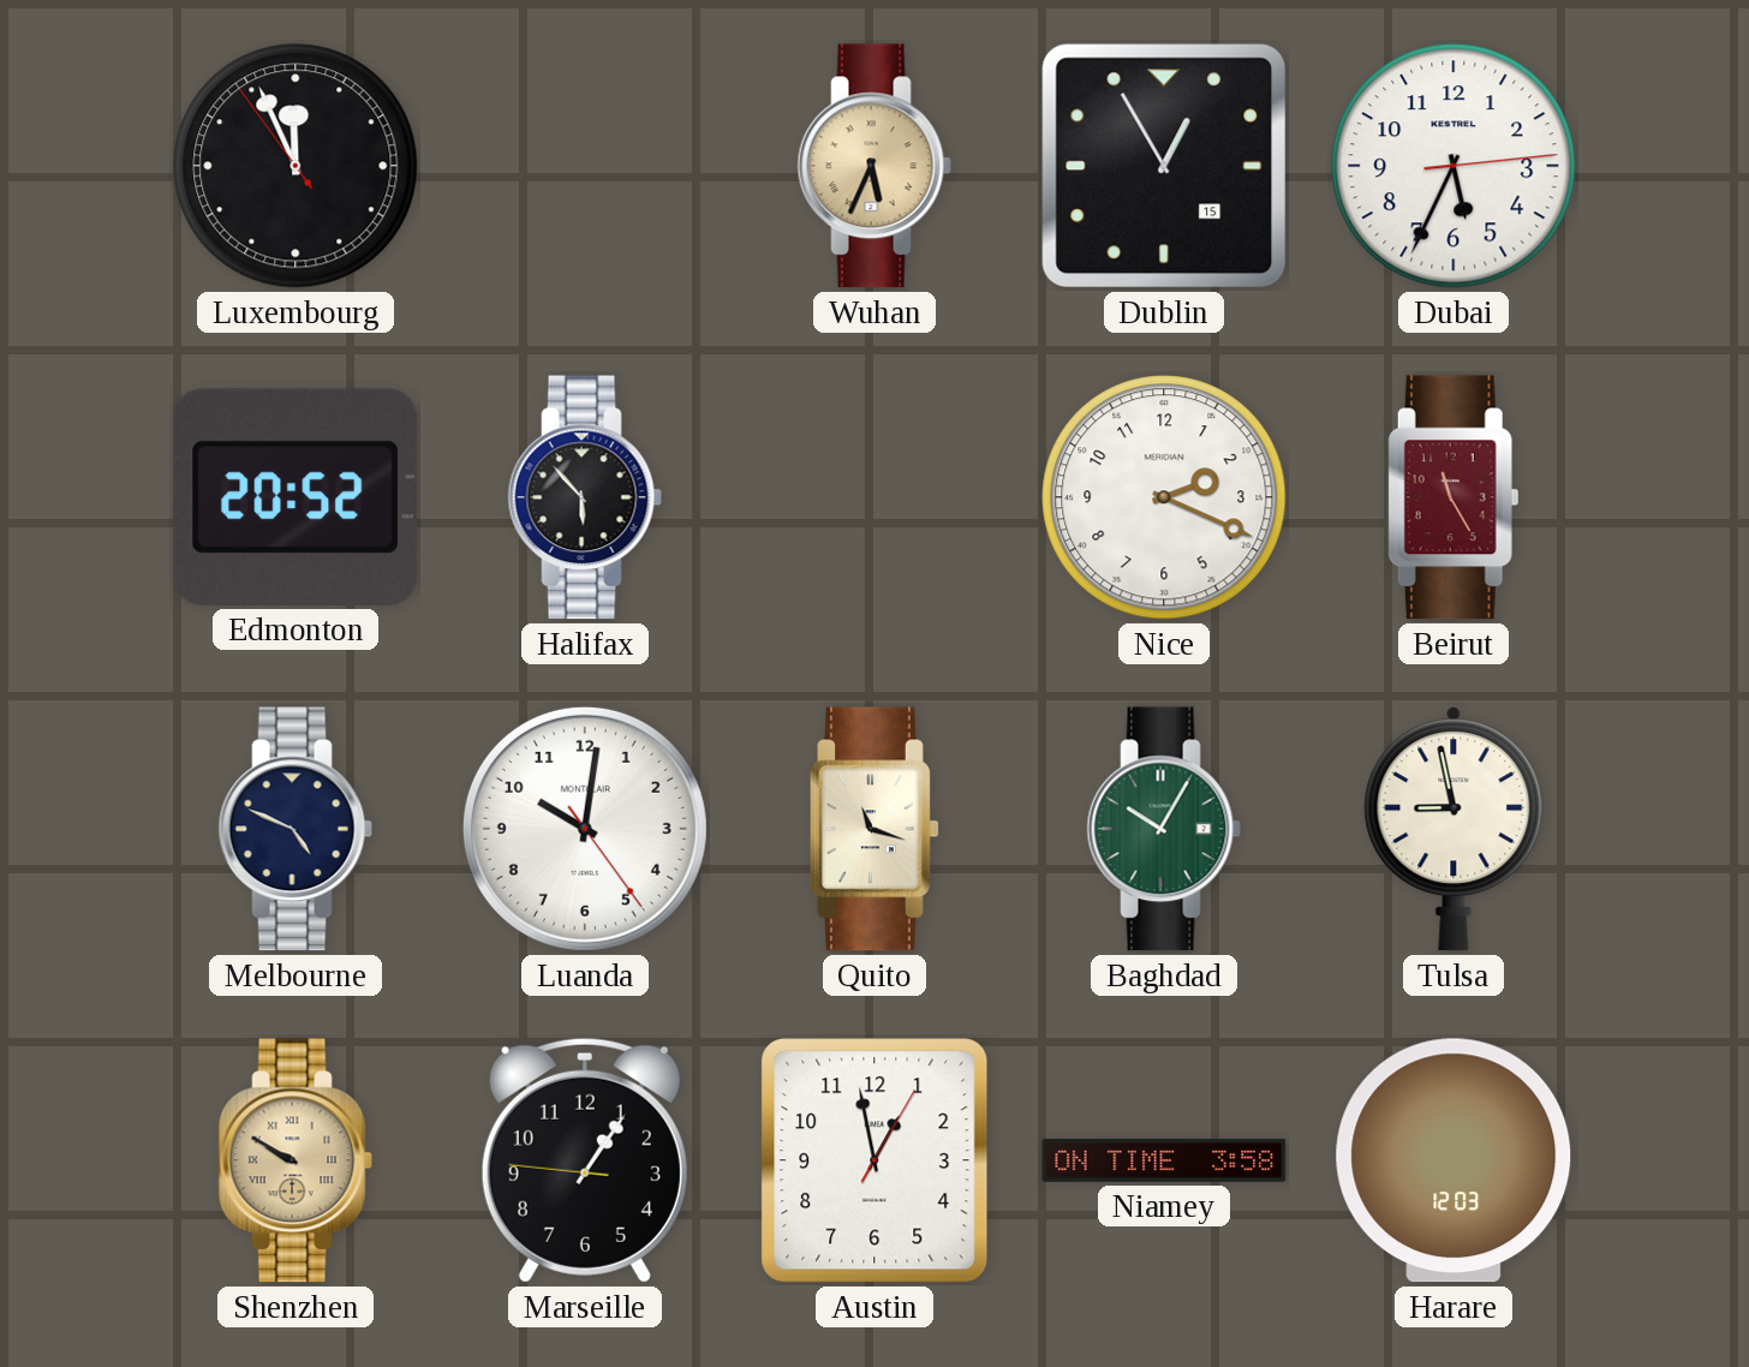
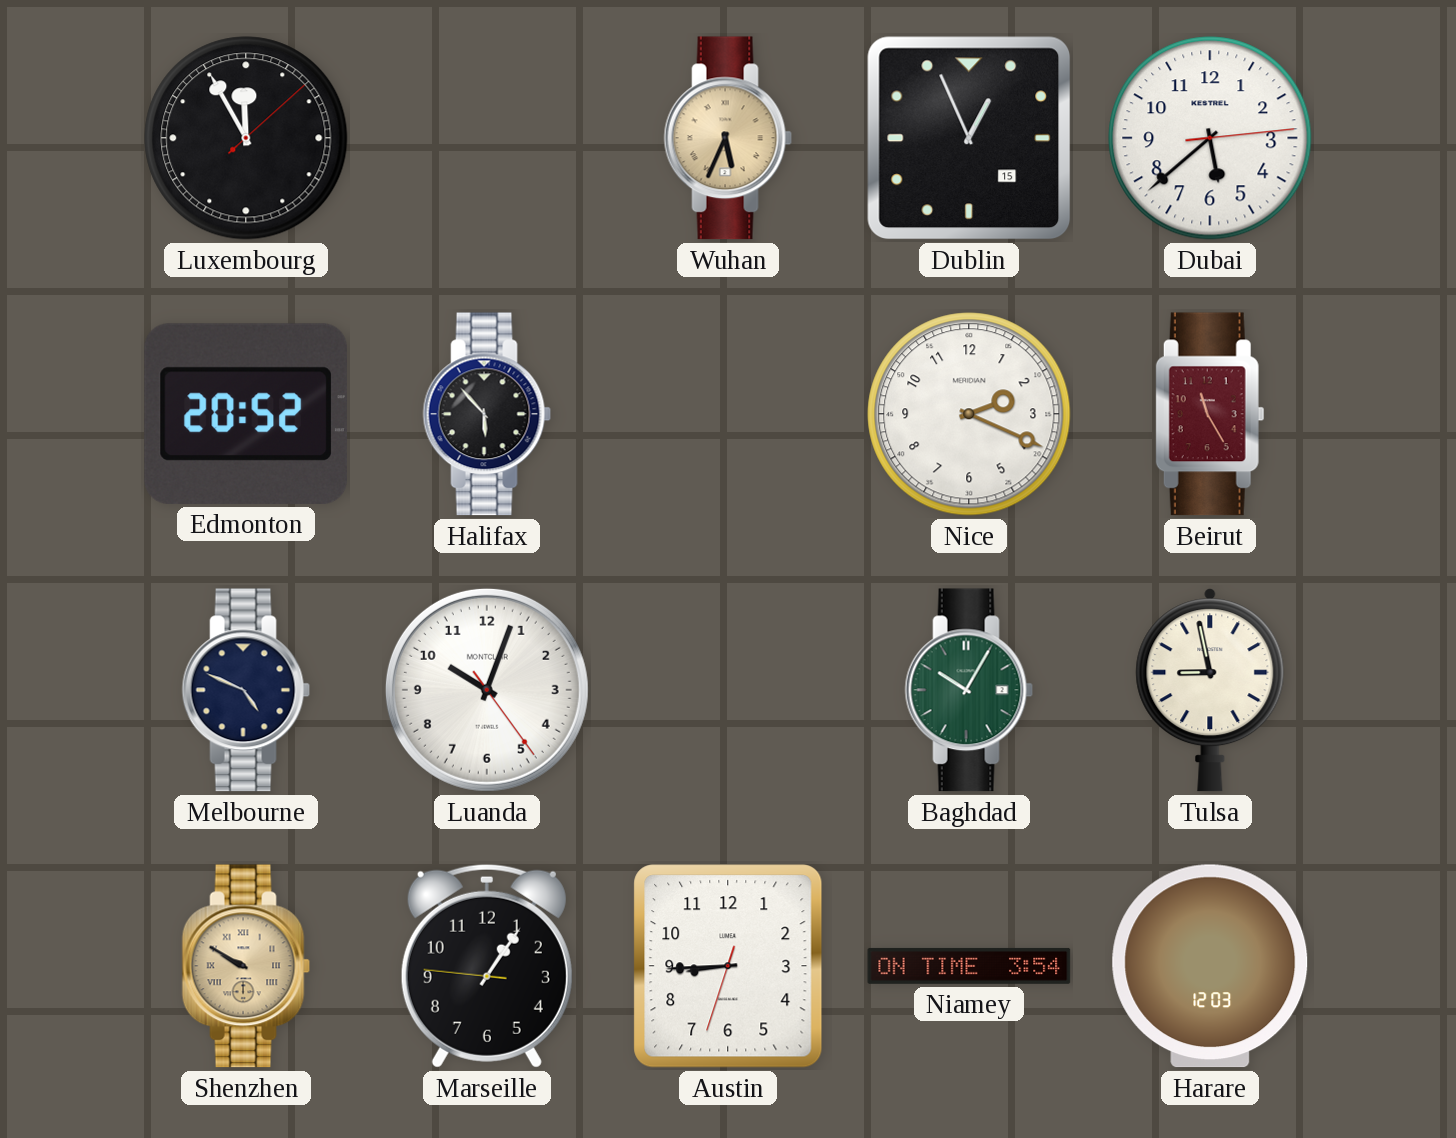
Luxembourg: 11:55:54 -> 11:55:08
Dublin: 12:55 -> 12:56
Dubai: 5:34 -> 5:38
Luanda: 10:01 -> 10:03
Quito: 11:18 -> none
Austin: 12:58 -> 8:44
Niamey: 3:58 -> 3:54
